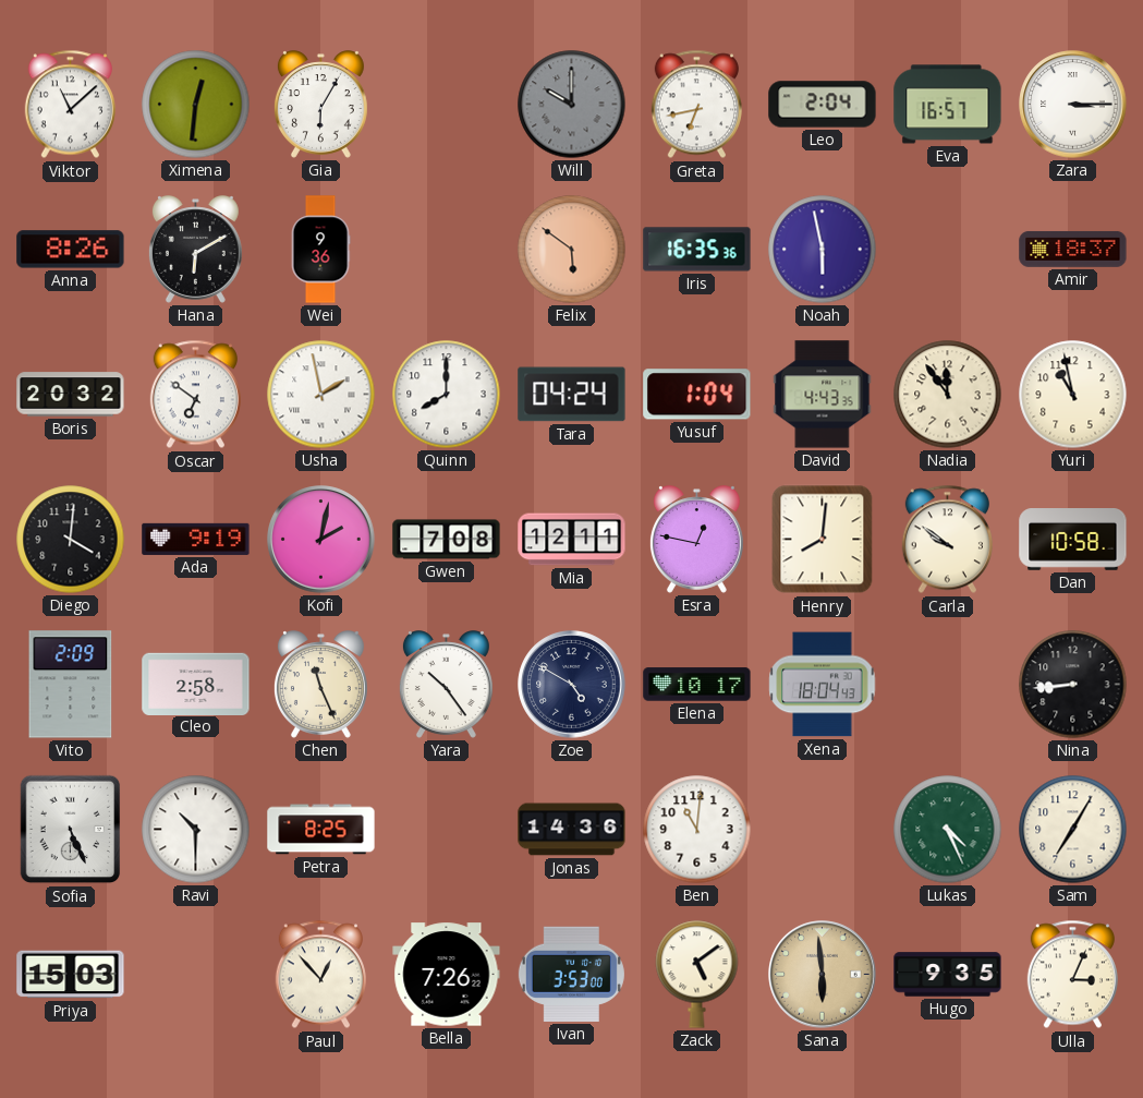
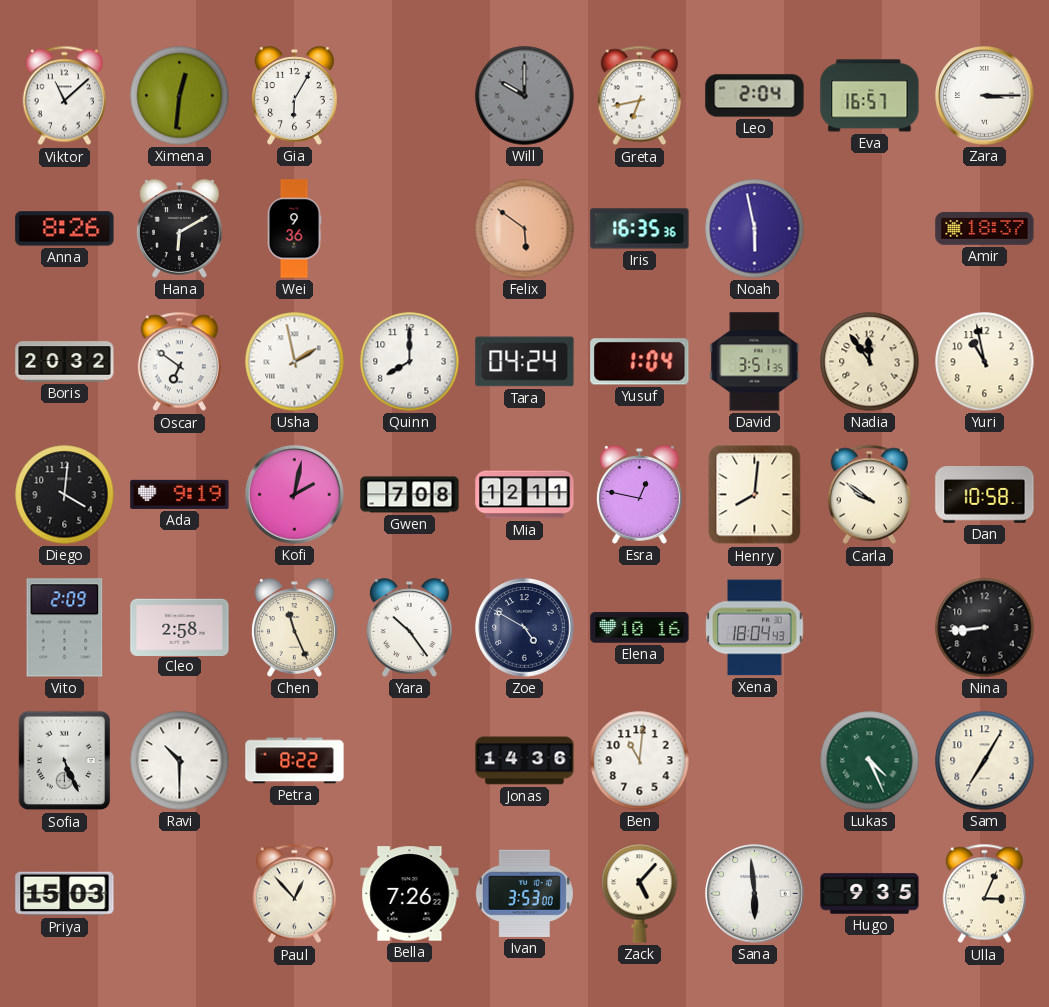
David: 4:43 -> 3:51
Elena: 10:17 -> 10:16
Petra: 8:25 -> 8:22
Zack: 5:09 -> 5:07
Sana dial: champagne -> white
